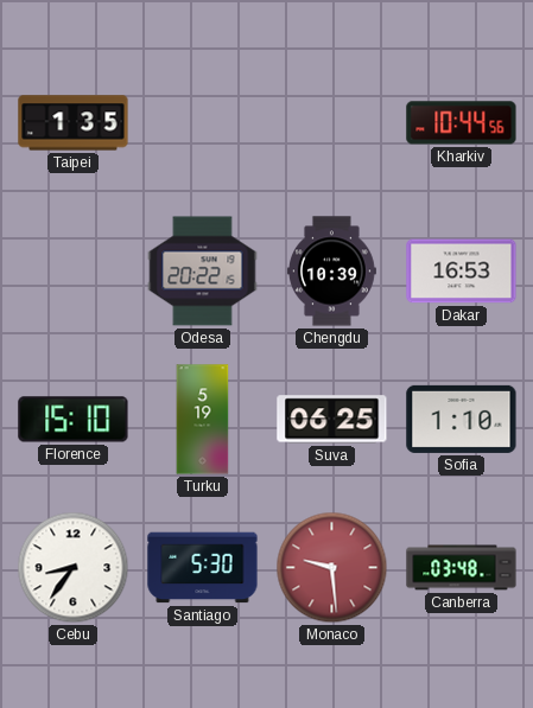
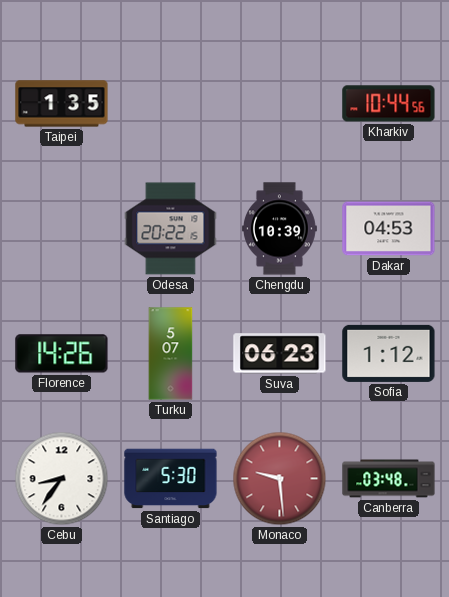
Dakar: 16:53 -> 04:53
Florence: 15:10 -> 14:26
Turku: 5:19 -> 5:07
Suva: 06:25 -> 06:23
Sofia: 1:10 -> 1:12
